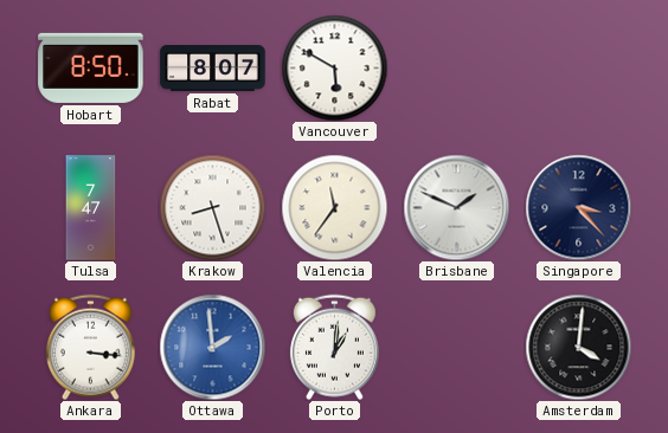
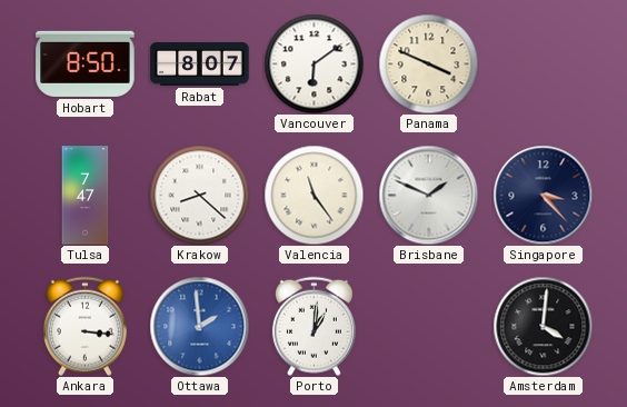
Vancouver: 5:50 -> 6:09
Panama: none -> 3:49
Krakow: 8:27 -> 8:22
Valencia: 11:36 -> 11:24
